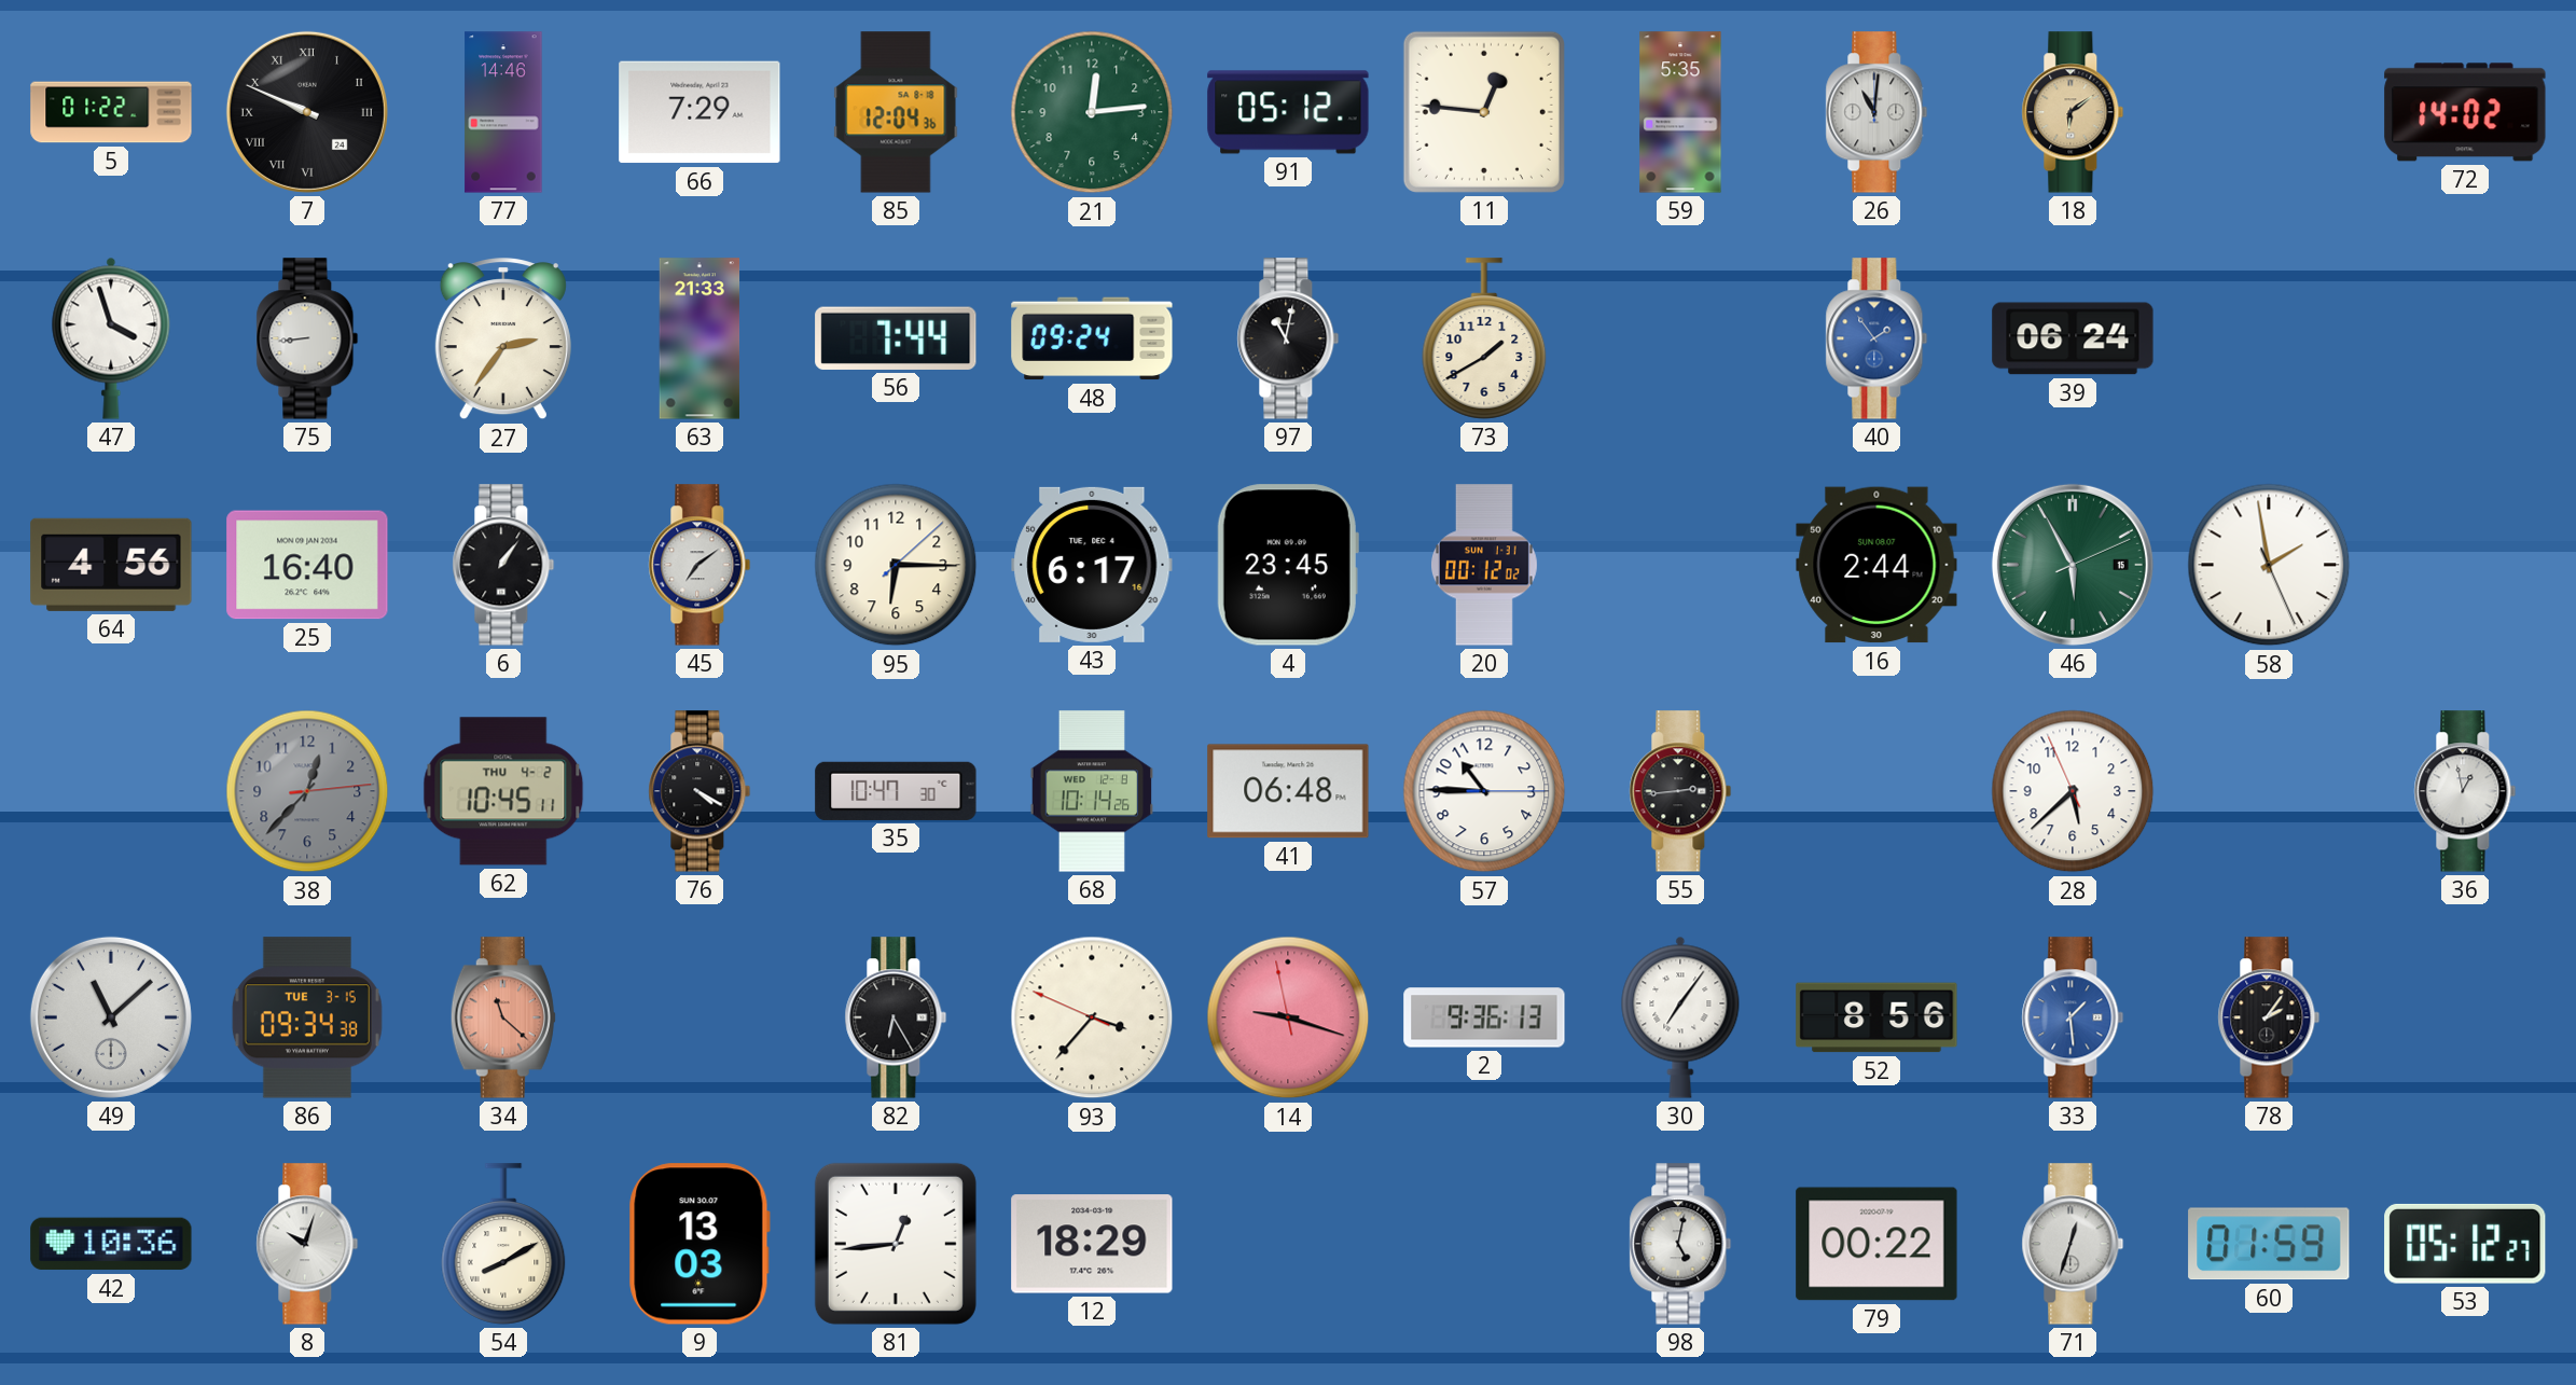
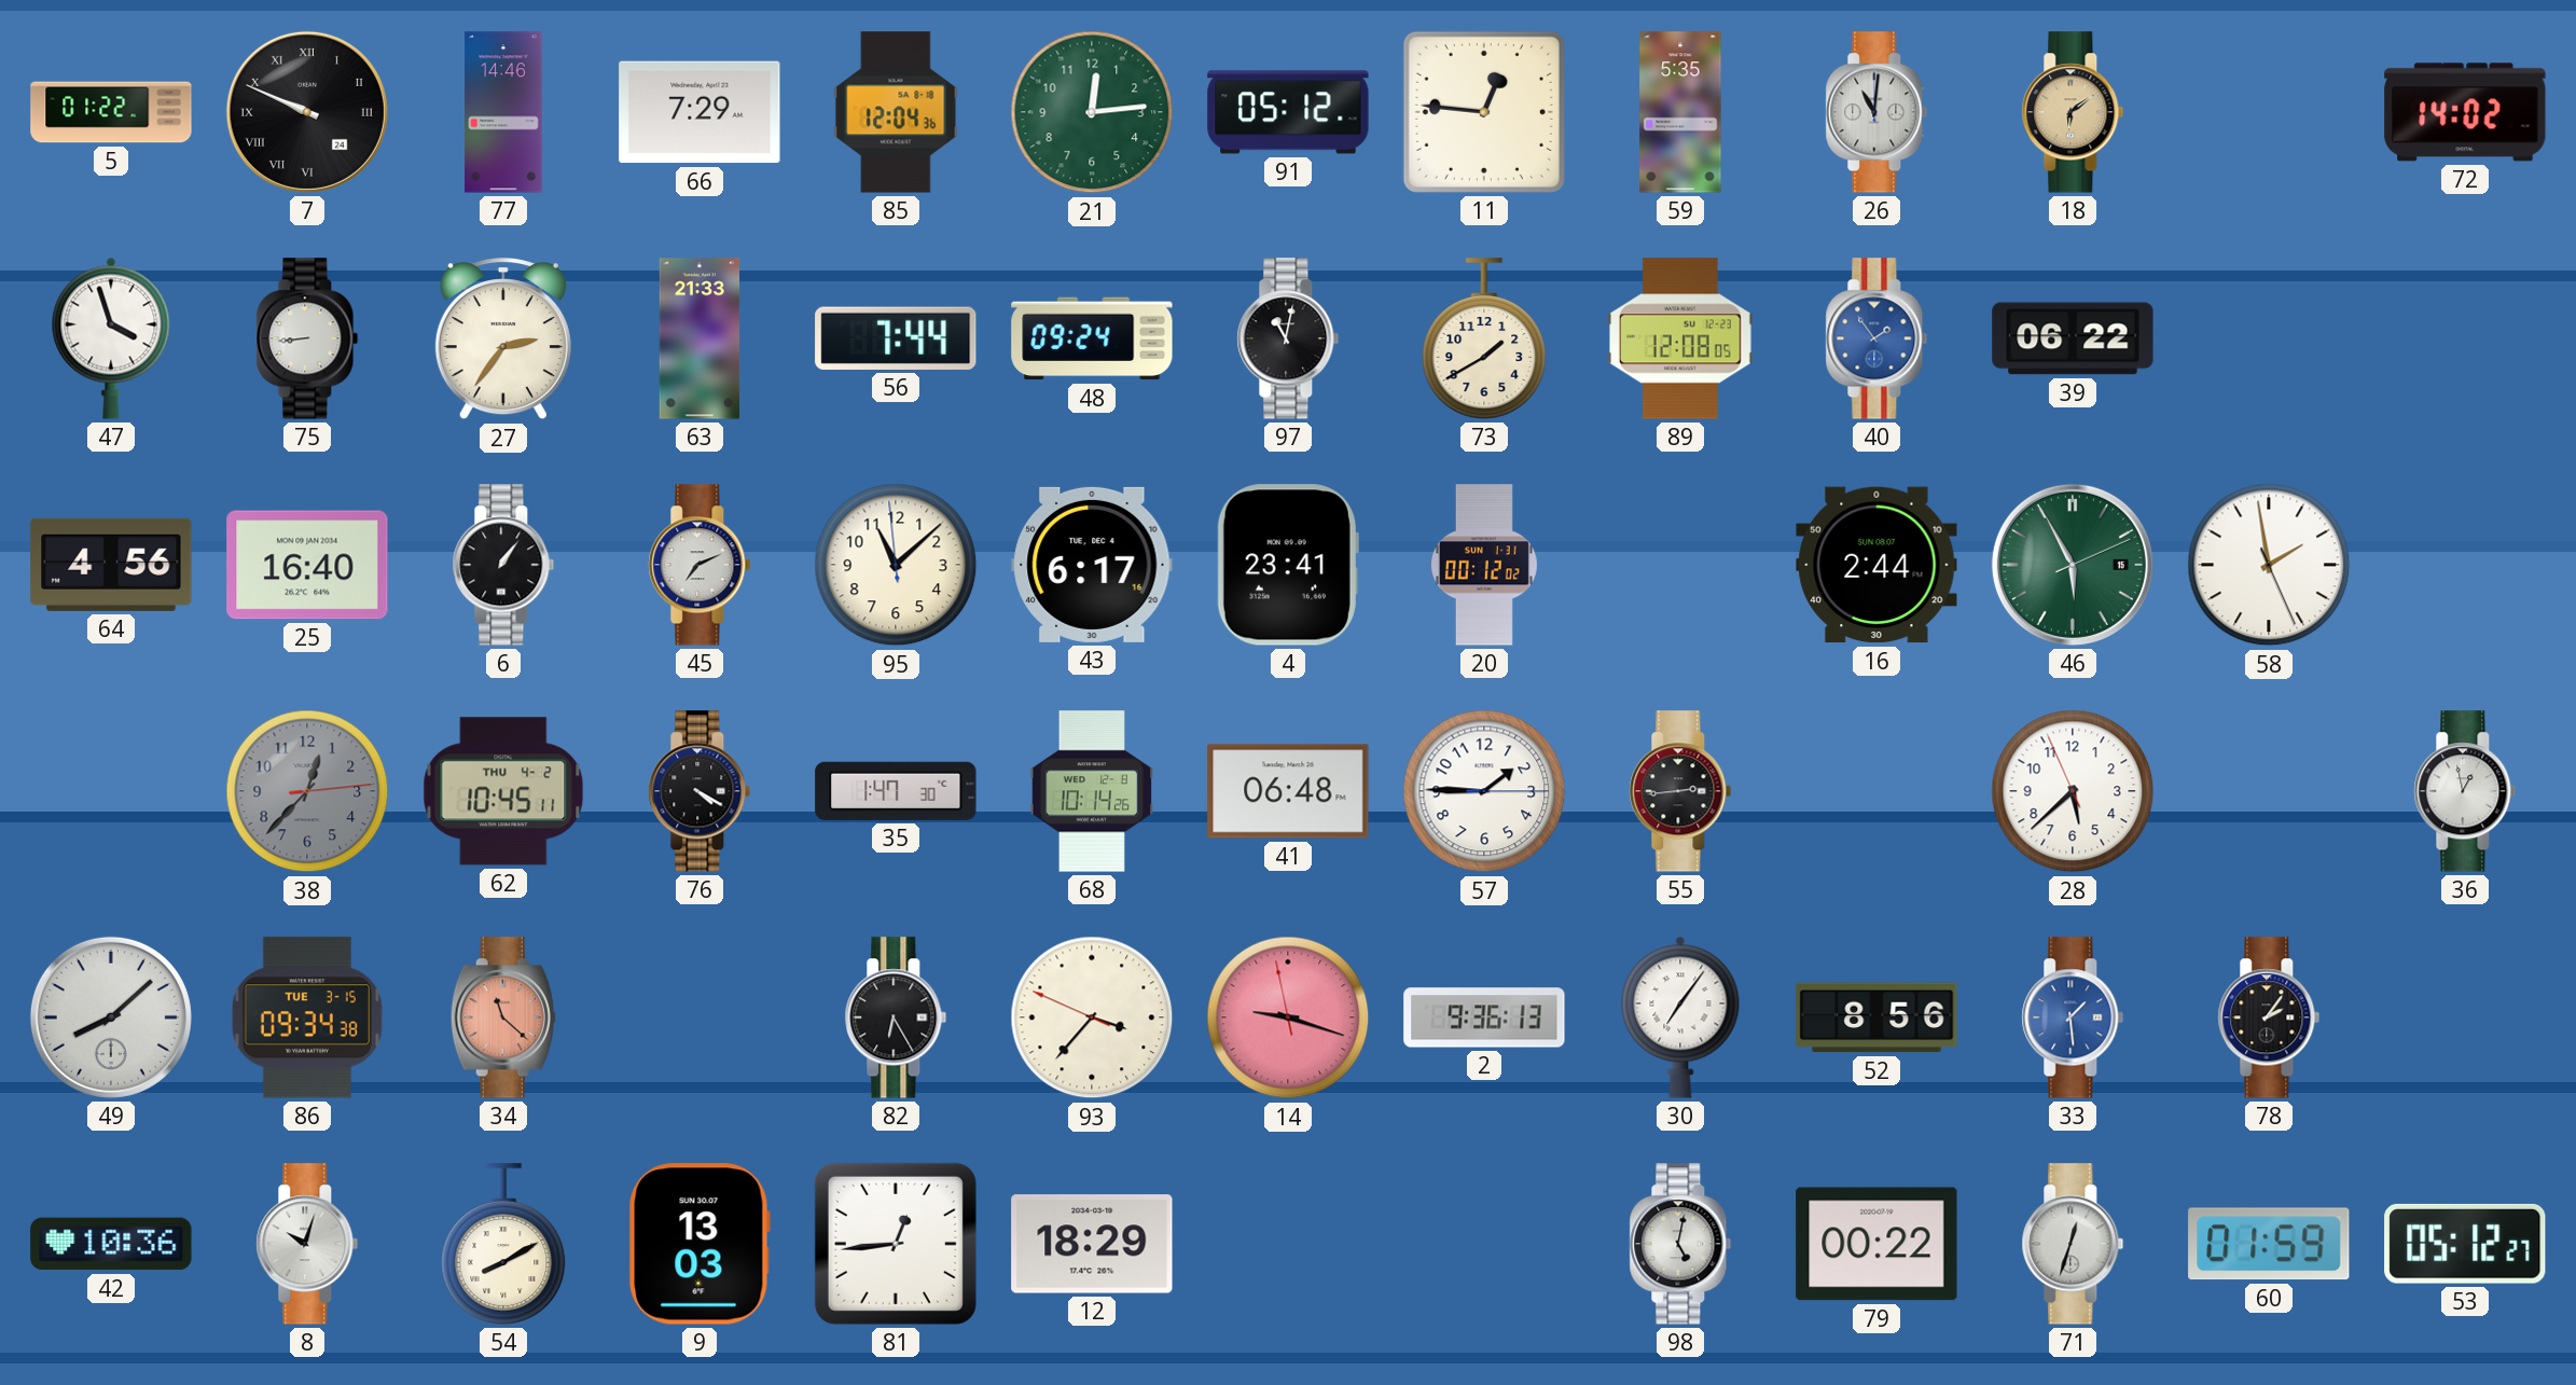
89: none -> 12:08
39: 06:24 -> 06:22
45: 7:09 -> 7:11
95: 6:15 -> 11:07
4: 23:45 -> 23:41
35: 10:47 -> 1:47
57: 10:45 -> 1:45
49: 11:08 -> 8:08
